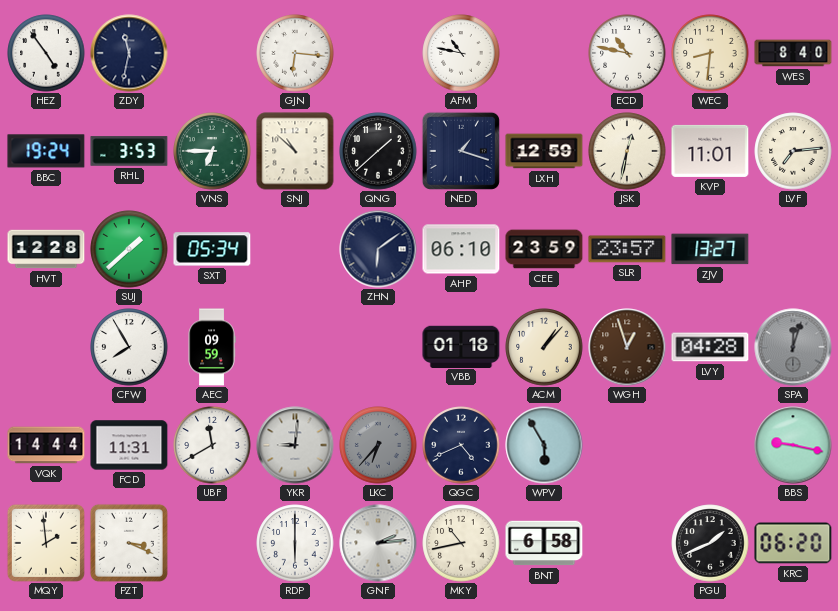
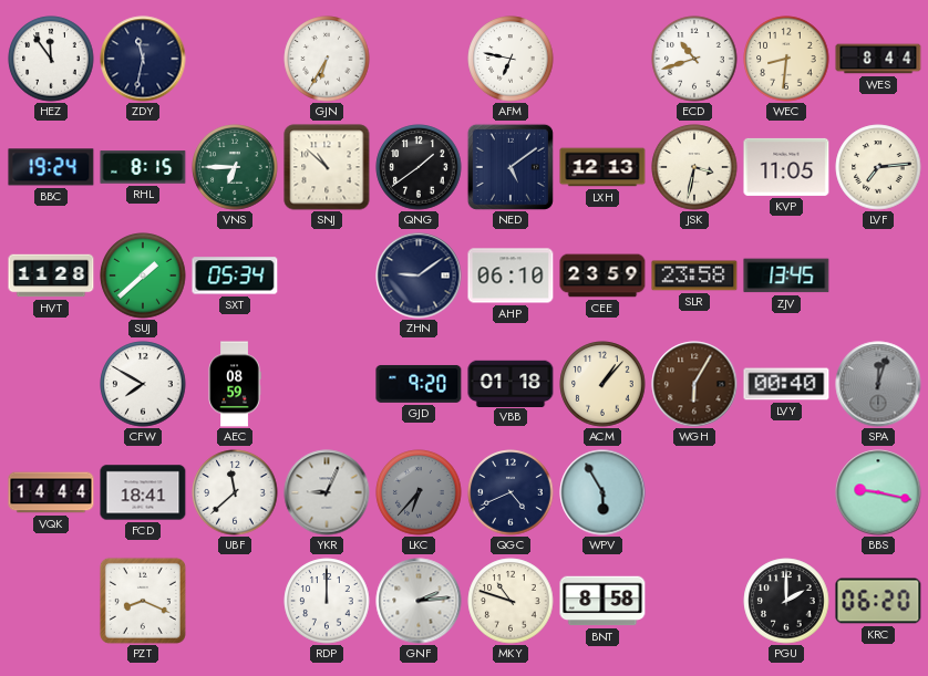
HEZ: 4:54 -> 11:54
GJN: 6:16 -> 6:35
AFM: 10:47 -> 6:47
ECD: 10:47 -> 10:42
WES: 8:40 -> 8:44
RHL: 3:53 -> 8:15
QNG: 1:38 -> 1:39
NED: 1:18 -> 5:09
LXH: 12:59 -> 12:13
JSK: 12:32 -> 3:32
KVP: 11:01 -> 11:05
HVT: 12:28 -> 11:28
ZHN: 6:09 -> 9:09
SLR: 23:57 -> 23:58
ZJV: 13:27 -> 13:45
CFW: 7:55 -> 7:50
AEC: 09:59 -> 08:59
GJD: none -> 9:20
WGH: 12:57 -> 6:05
LVY: 04:28 -> 00:40
FCD: 11:31 -> 18:41
UBF: 11:40 -> 11:38
YKR: 9:01 -> 9:04
MQY: 1:59 -> none
PZT: 3:19 -> 8:19
RDP: 6:00 -> 12:00
MKY: 10:43 -> 10:48
BNT: 6:58 -> 8:58
PGU: 1:41 -> 2:00
